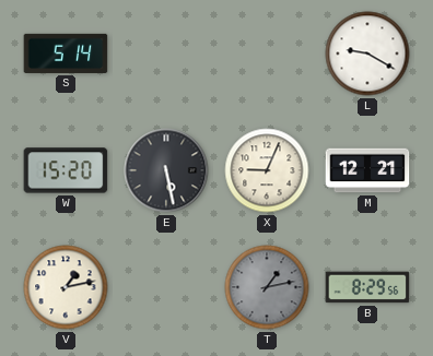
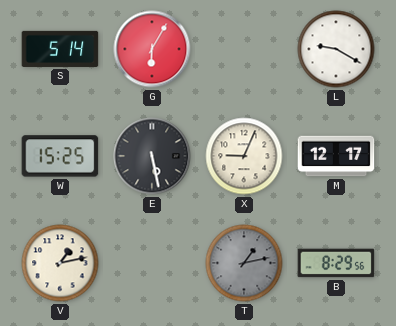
G: none -> 6:05
W: 15:20 -> 15:25
M: 12:21 -> 12:17
